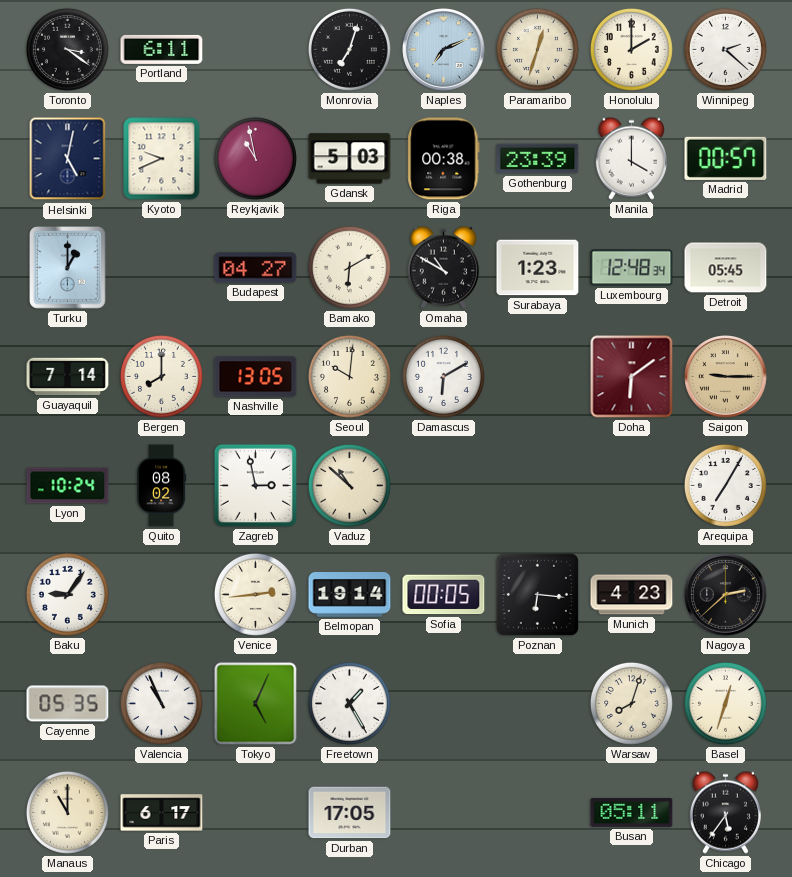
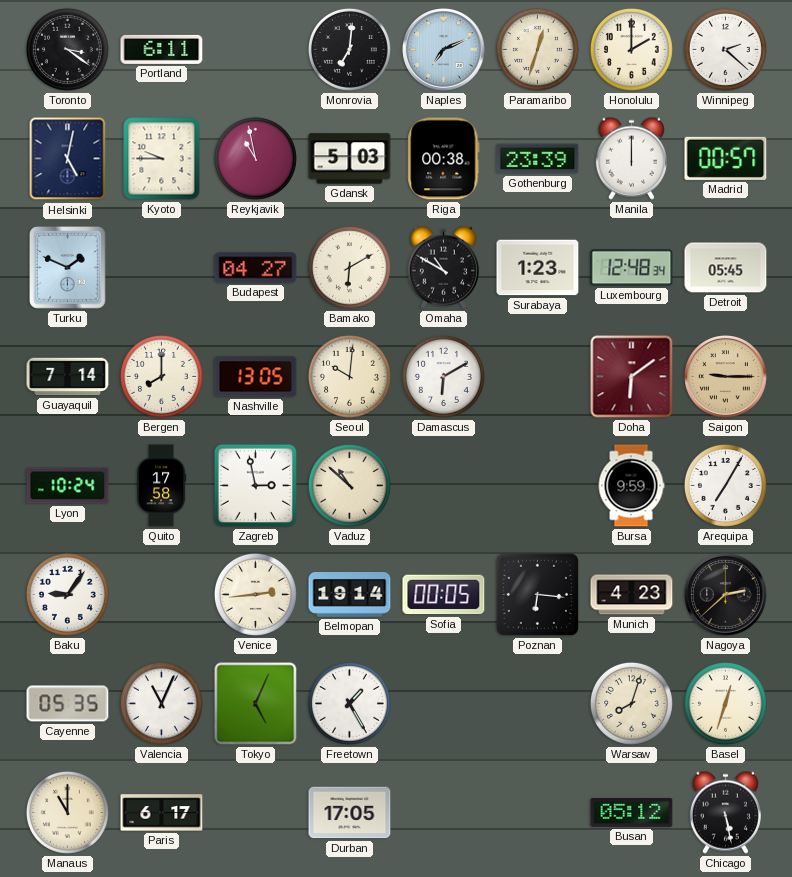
Monrovia: 7:03 -> 7:01
Kyoto: 9:41 -> 9:45
Manila: 4:00 -> 12:00
Turku: 1:00 -> 1:49
Quito: 08:02 -> 17:58
Bursa: none -> 9:59
Valencia: 10:56 -> 11:04
Busan: 05:11 -> 05:12
Chicago: 5:36 -> 5:28
